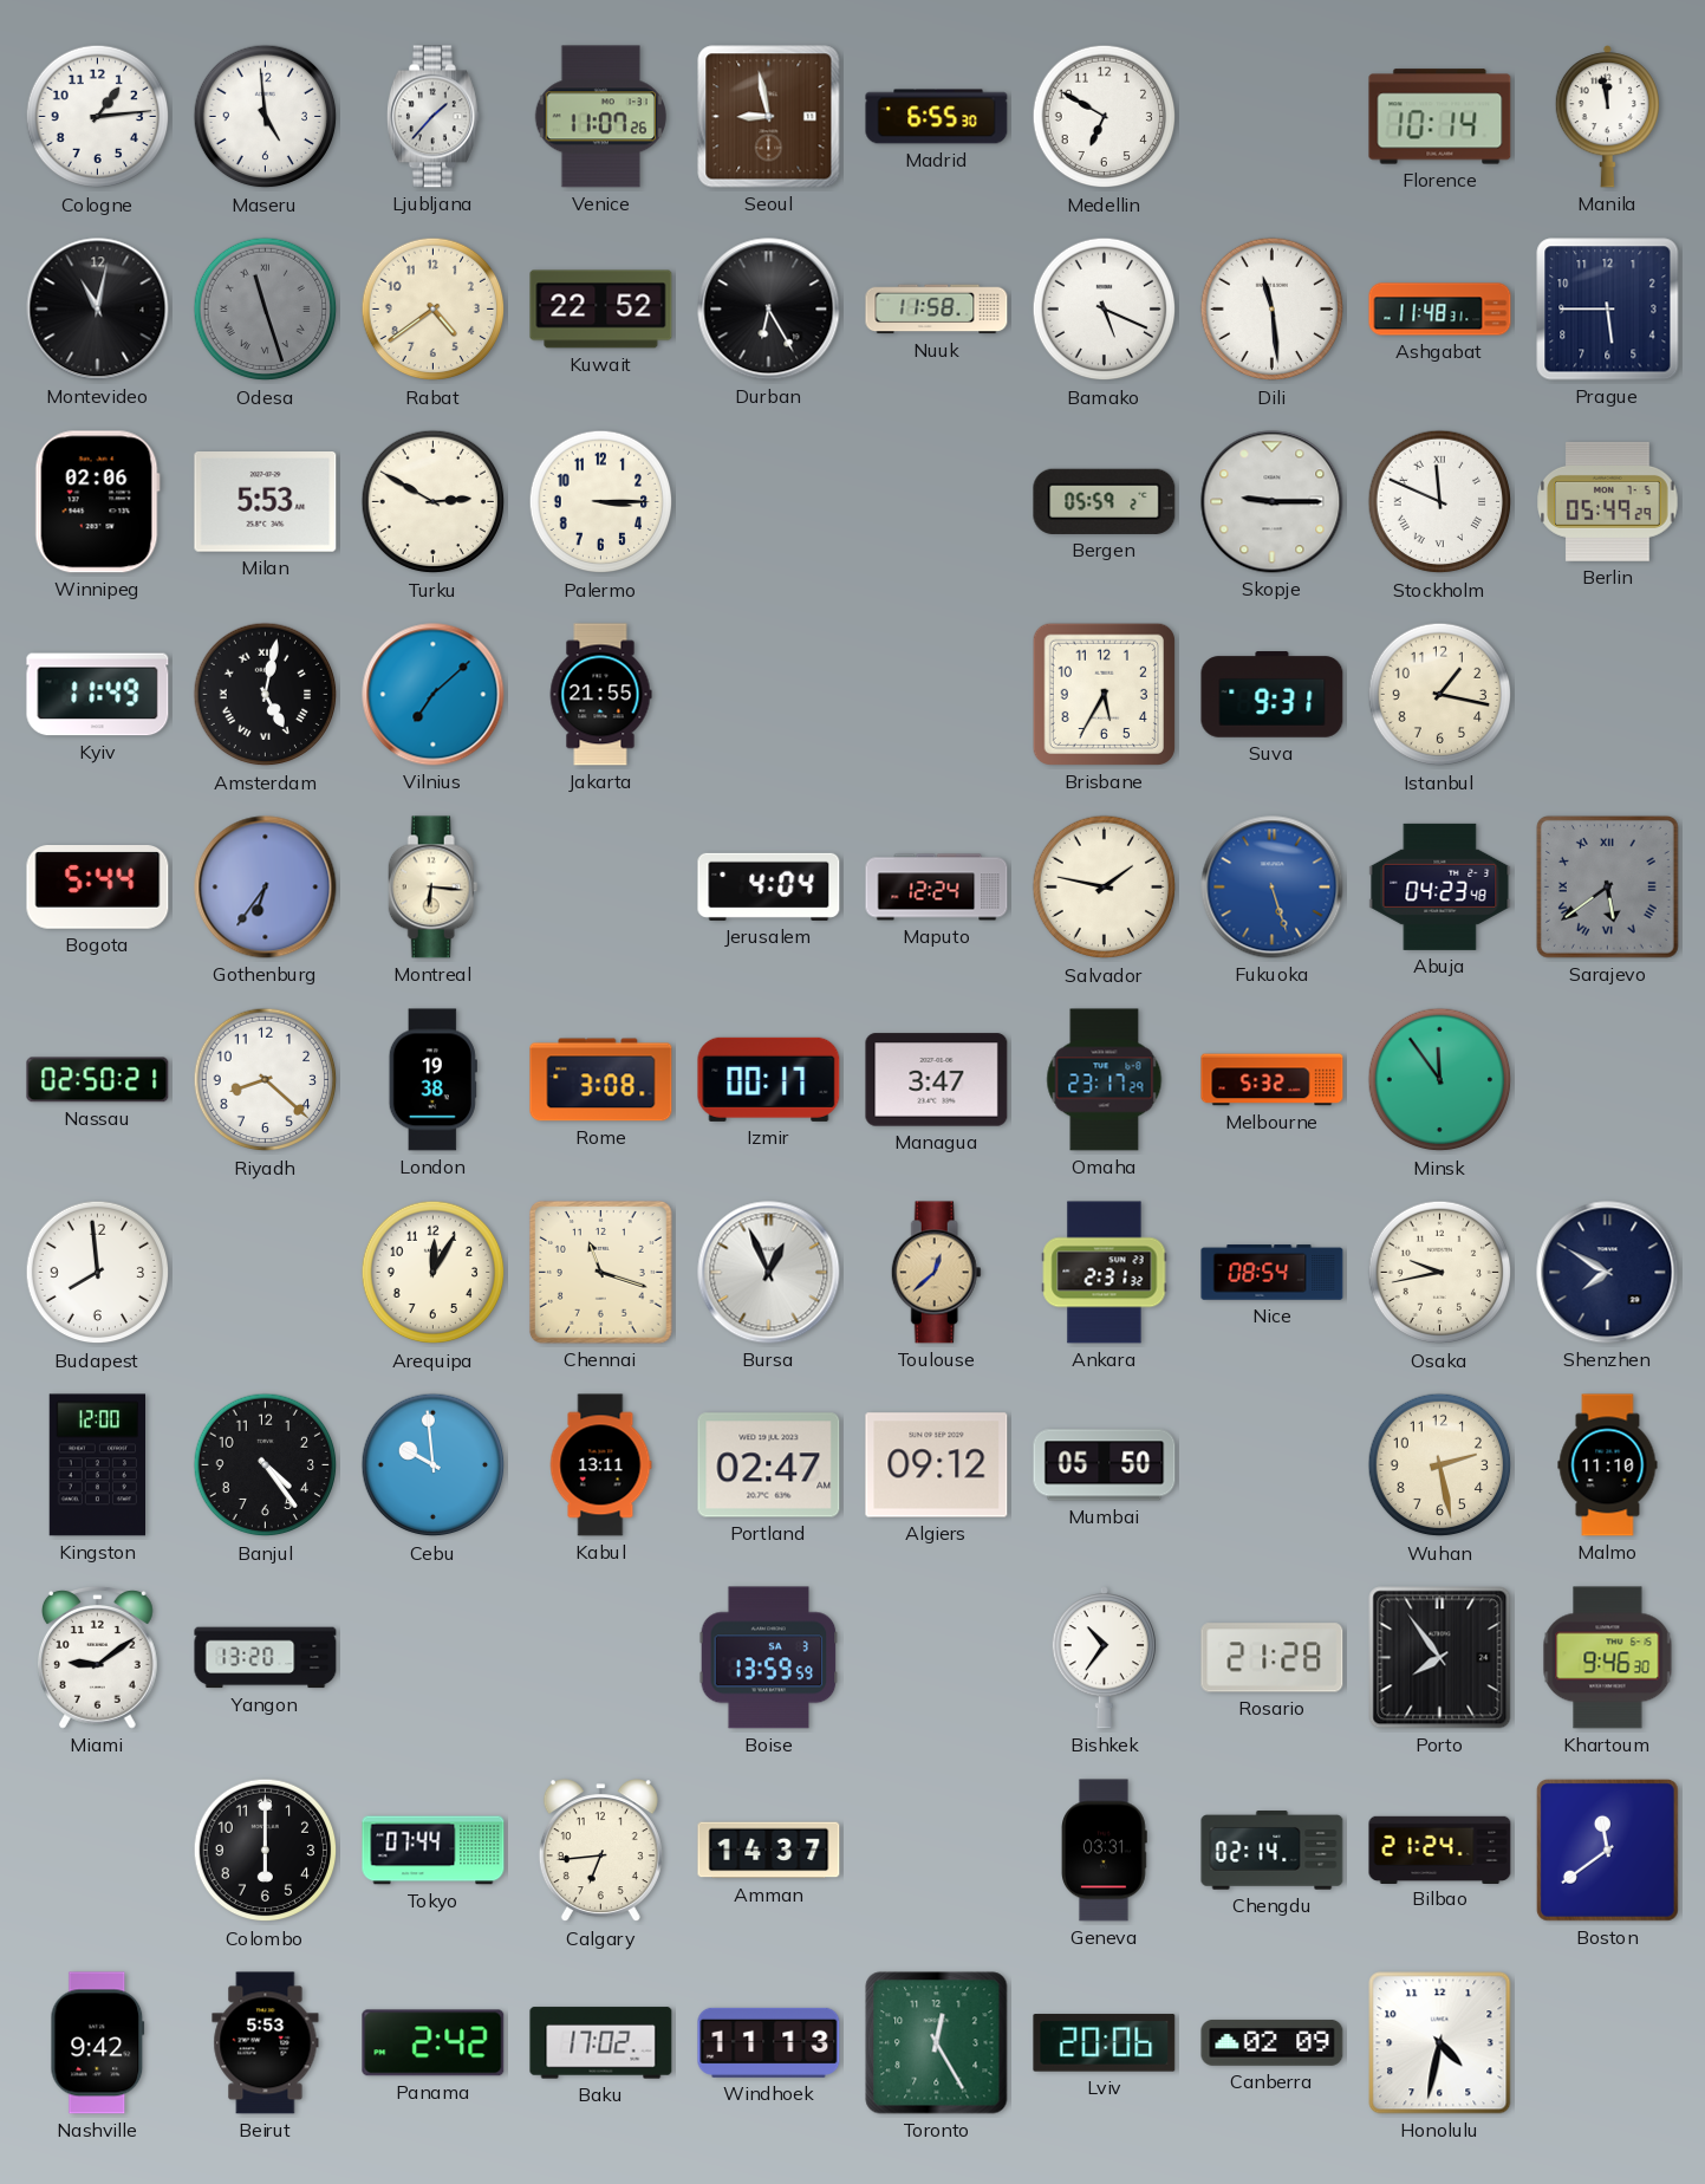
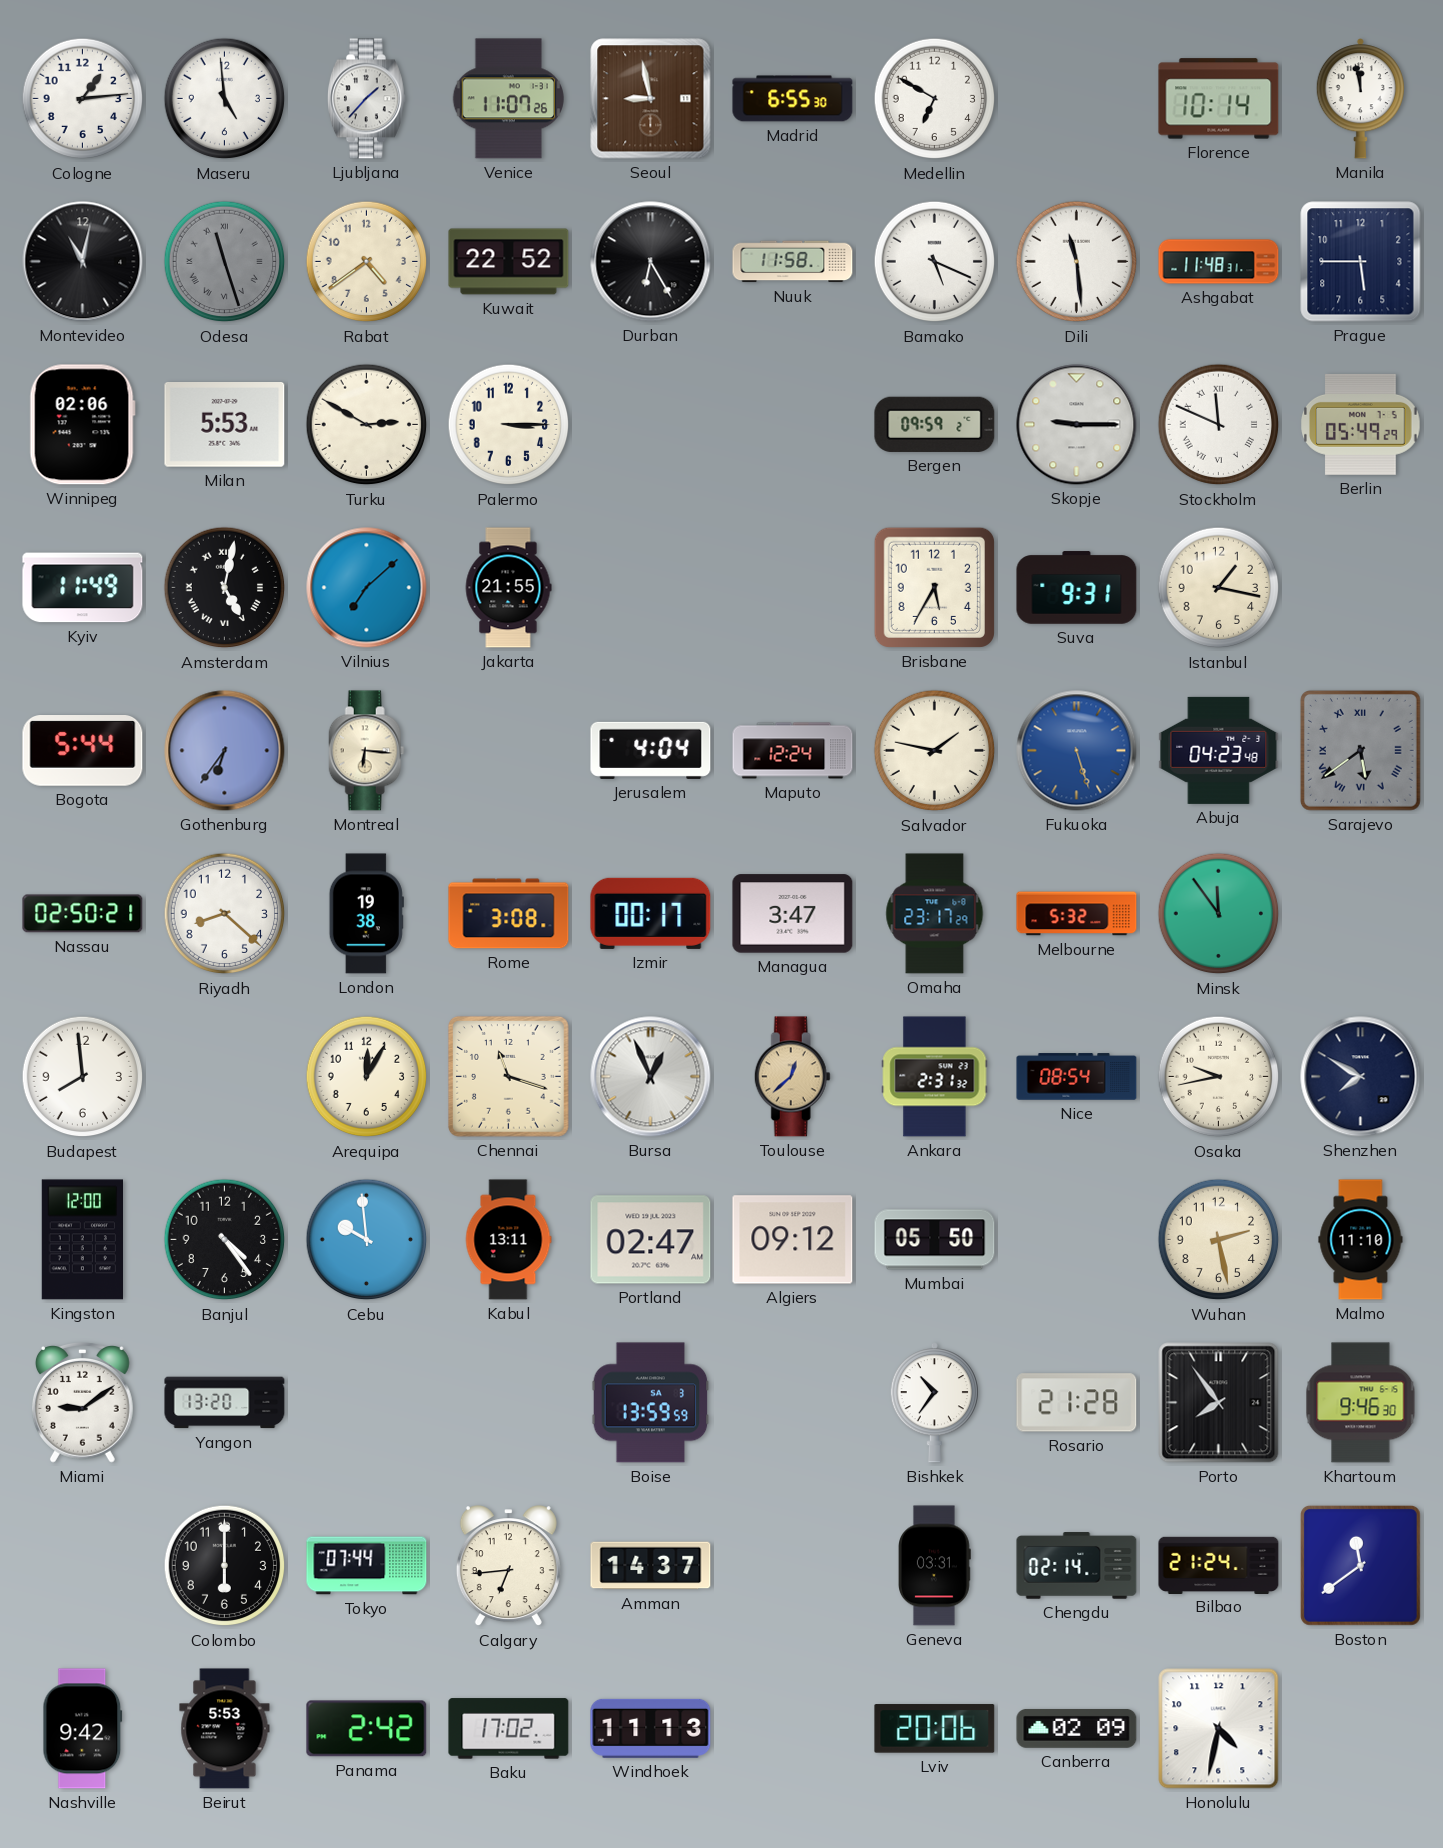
Bergen: 05:59 -> 09:59
Toronto: 12:25 -> none
